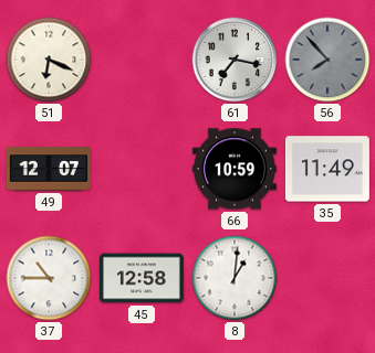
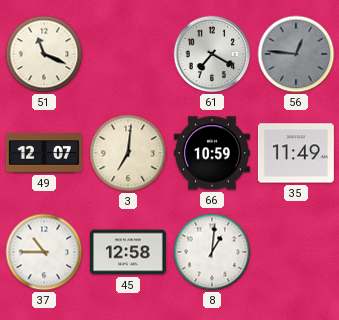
51: 6:19 -> 11:19
61: 7:17 -> 7:20
56: 7:53 -> 12:46
3: none -> 7:01
